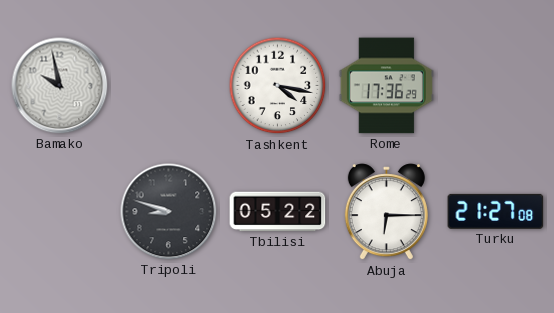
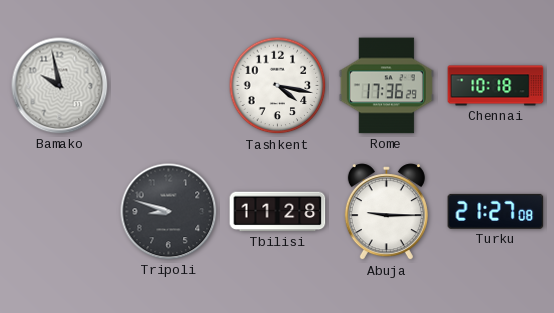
Chennai: none -> 10:18
Tbilisi: 05:22 -> 11:28
Abuja: 6:15 -> 9:15
